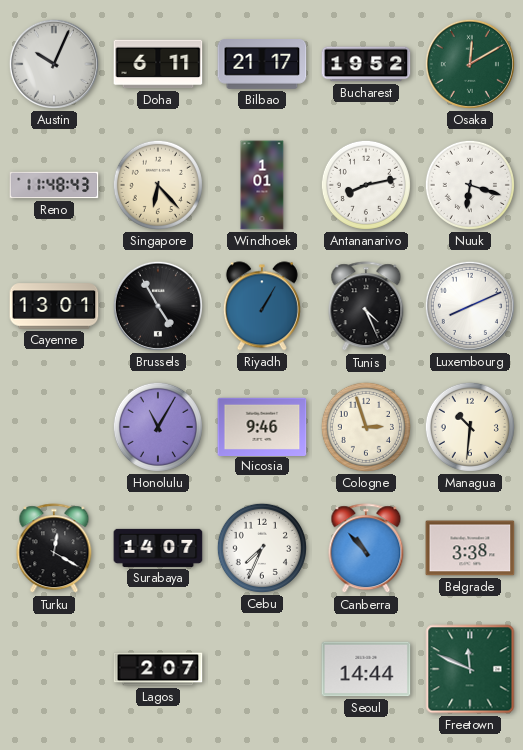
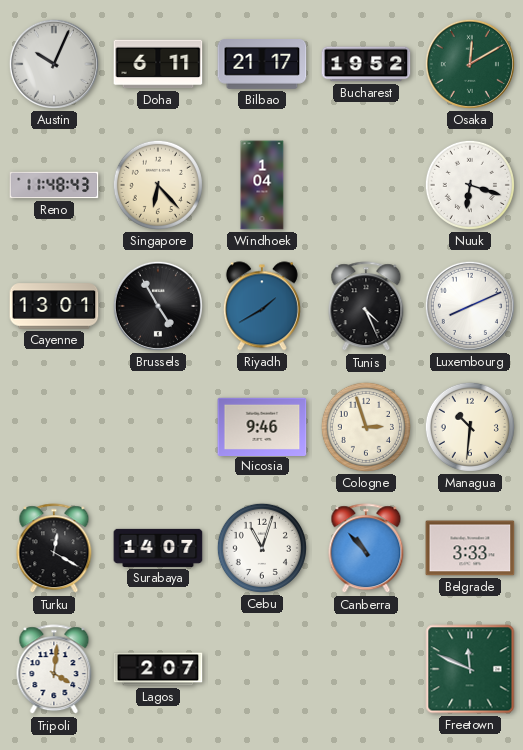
Windhoek: 1:01 -> 1:04
Antananarivo: 8:13 -> none
Riyadh: 1:05 -> 1:40
Honolulu: 11:05 -> none
Cebu: 7:34 -> 11:03
Belgrade: 3:38 -> 3:33
Tripoli: none -> 4:01
Seoul: 14:44 -> none
